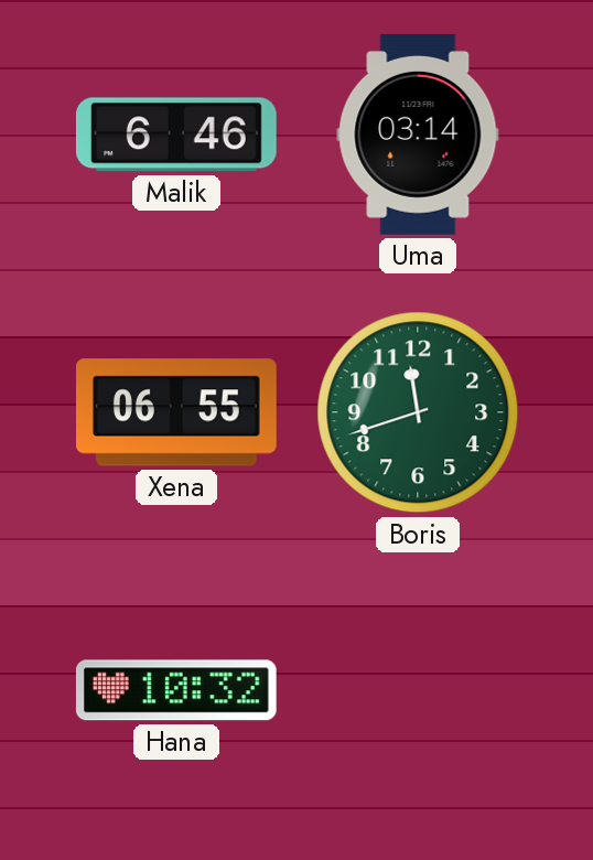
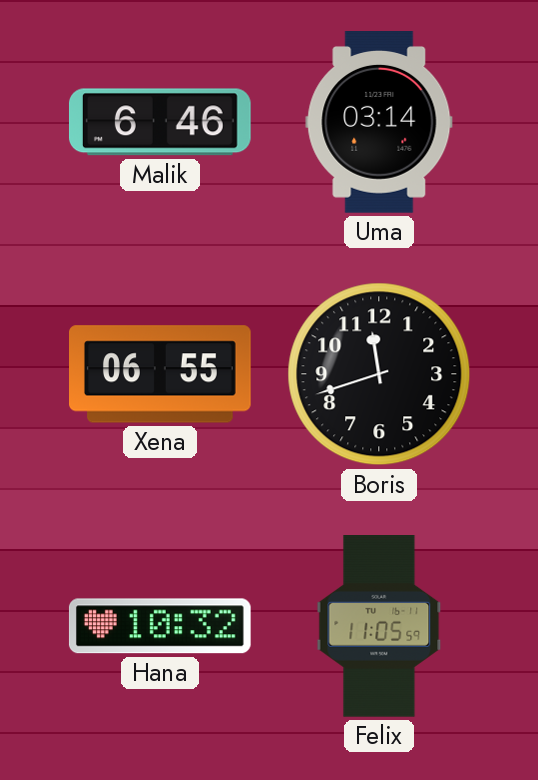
Boris dial: green -> black
Felix: none -> 11:05
